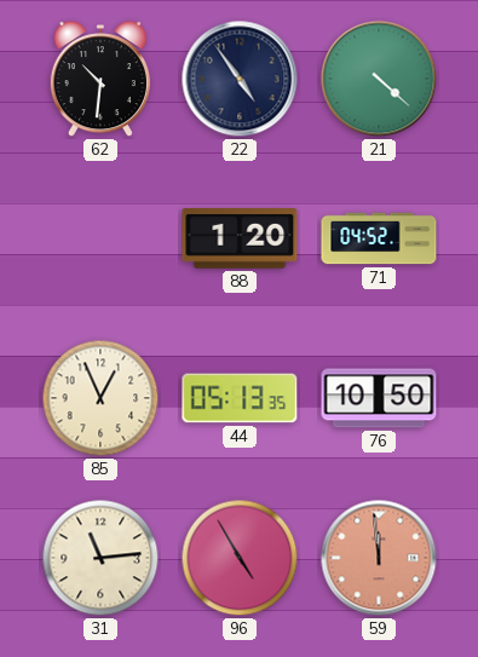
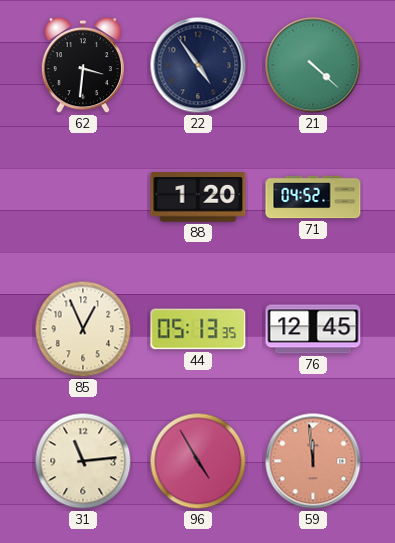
62: 10:31 -> 3:31
76: 10:50 -> 12:45
